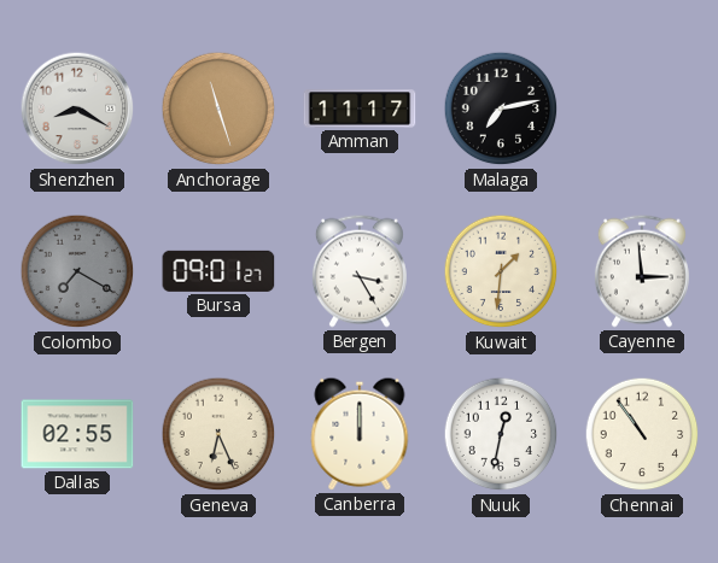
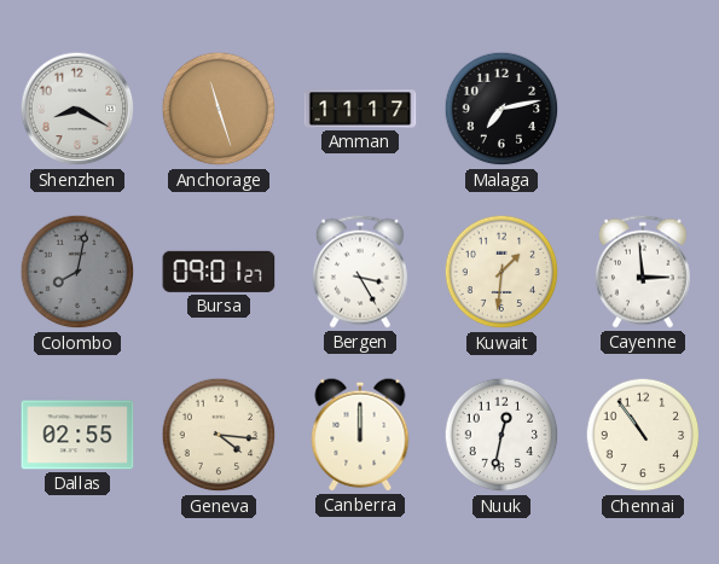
Colombo: 7:20 -> 8:02
Geneva: 6:26 -> 4:16
